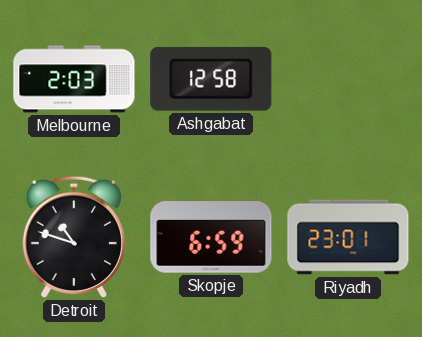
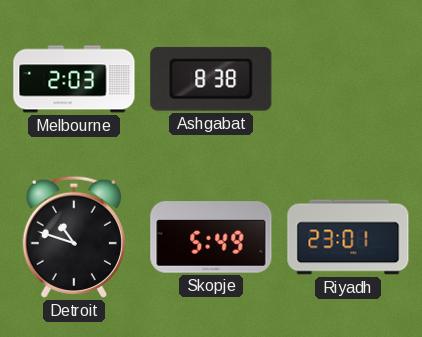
Ashgabat: 12:58 -> 8:38
Skopje: 6:59 -> 5:49
